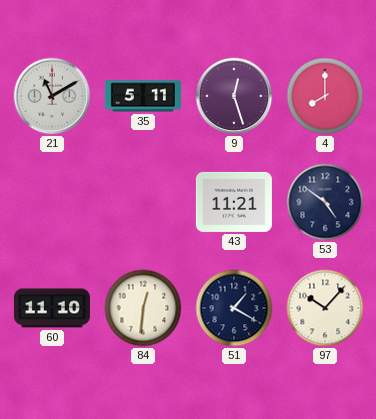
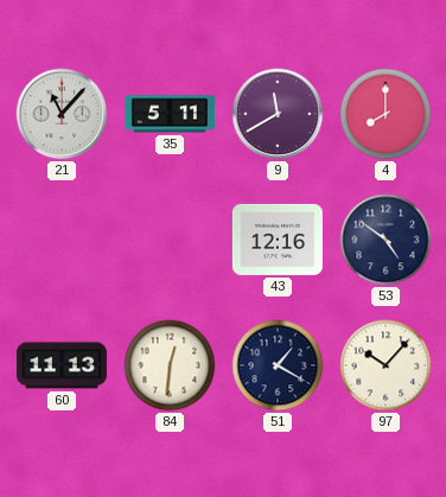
21: 11:10 -> 11:07
9: 12:27 -> 11:40
43: 11:21 -> 12:16
60: 11:10 -> 11:13
